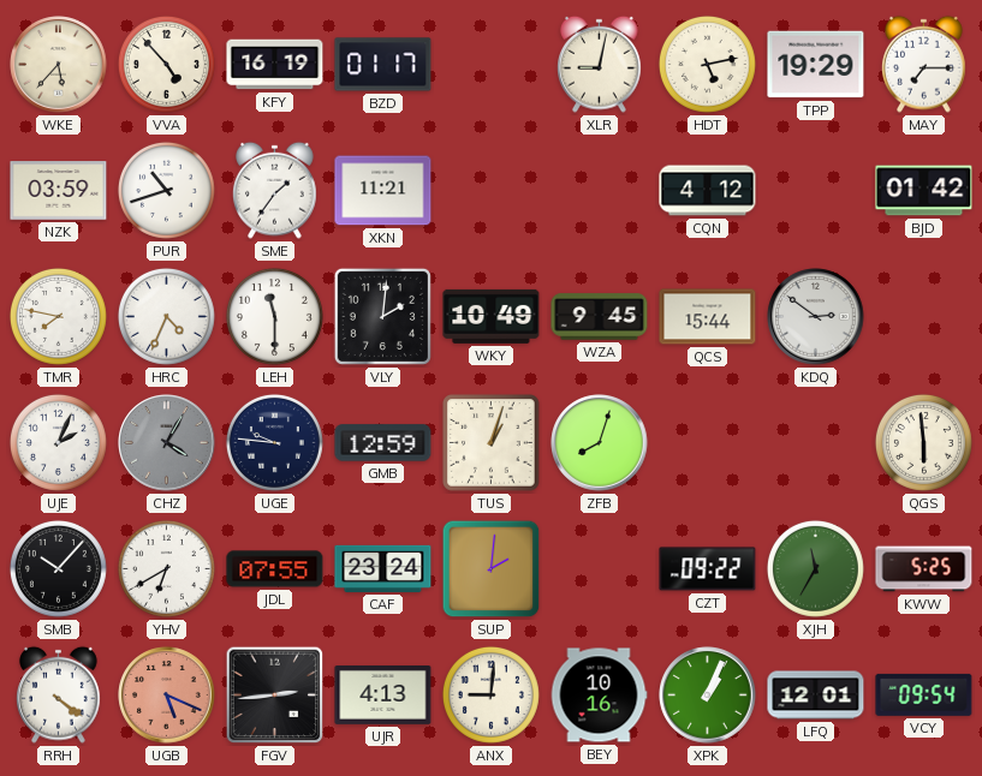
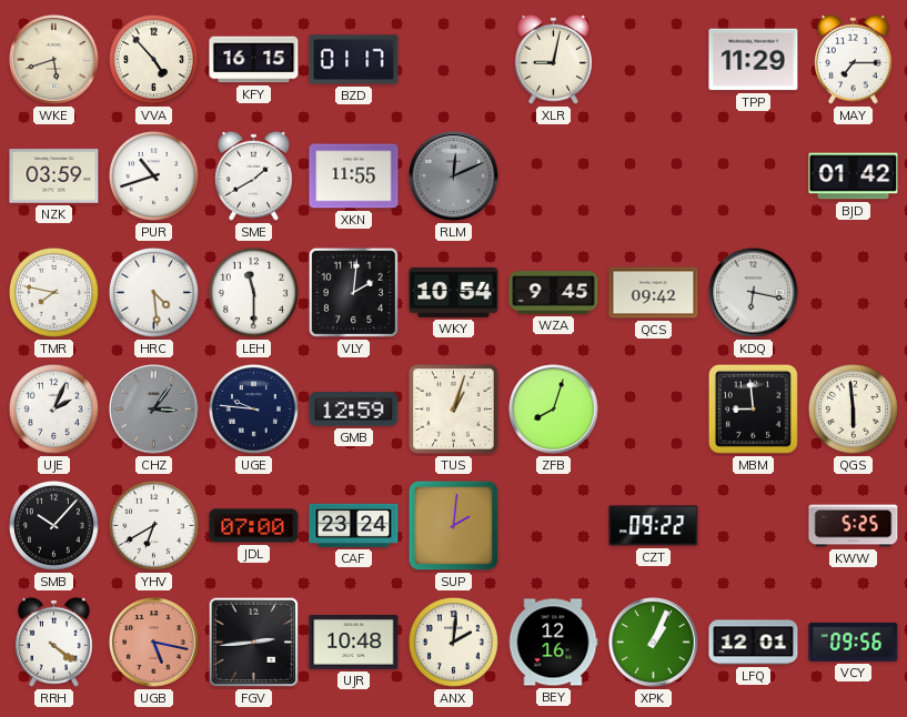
WKE: 5:37 -> 5:42
KFY: 16:19 -> 16:15
HDT: 5:13 -> none
TPP: 19:29 -> 11:29
SME: 1:36 -> 1:40
XKN: 11:21 -> 11:55
RLM: none -> 12:11
CQN: 4:12 -> none
HRC: 4:34 -> 4:29
WKY: 10:49 -> 10:54
QCS: 15:44 -> 09:42
KDQ: 2:51 -> 6:17
CHZ: 4:05 -> 3:06
MBM: none -> 8:59
JDL: 07:55 -> 07:00
XJH: 11:35 -> none
UGB: 5:19 -> 5:17
UJR: 4:13 -> 10:48
ANX: 9:01 -> 2:01
BEY: 10:16 -> 12:16
VCY: 09:54 -> 09:56
